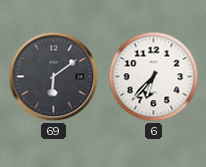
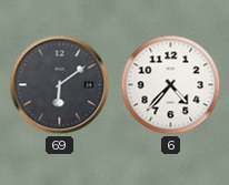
6: 6:37 -> 4:37
